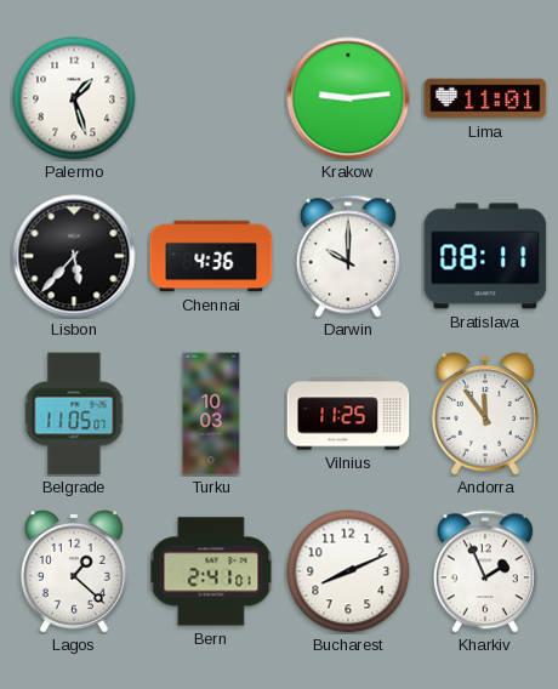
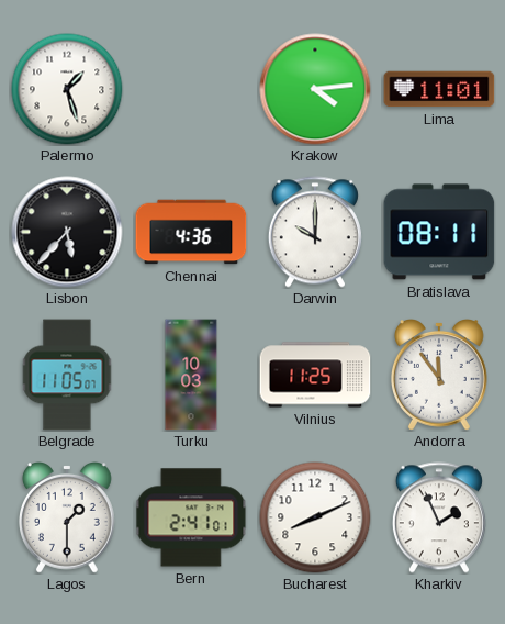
Krakow: 9:14 -> 4:14
Lagos: 1:22 -> 1:30
